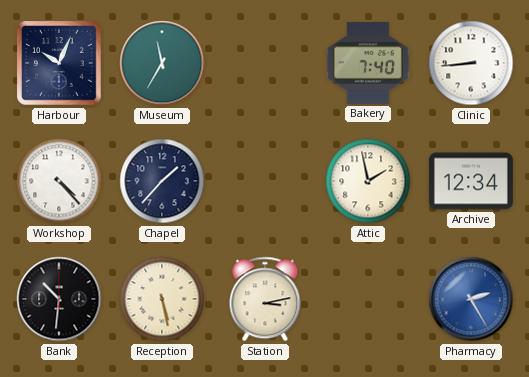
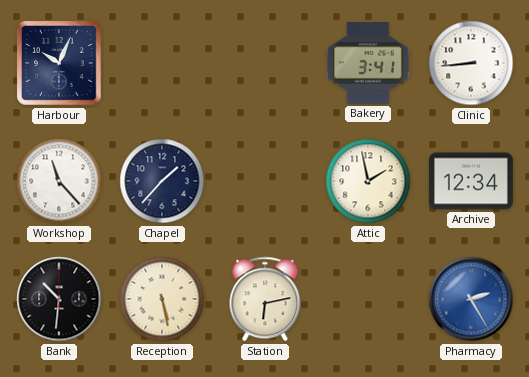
Museum: 11:35 -> none
Bakery: 7:40 -> 3:41
Workshop: 4:23 -> 11:23
Station: 3:13 -> 6:13
